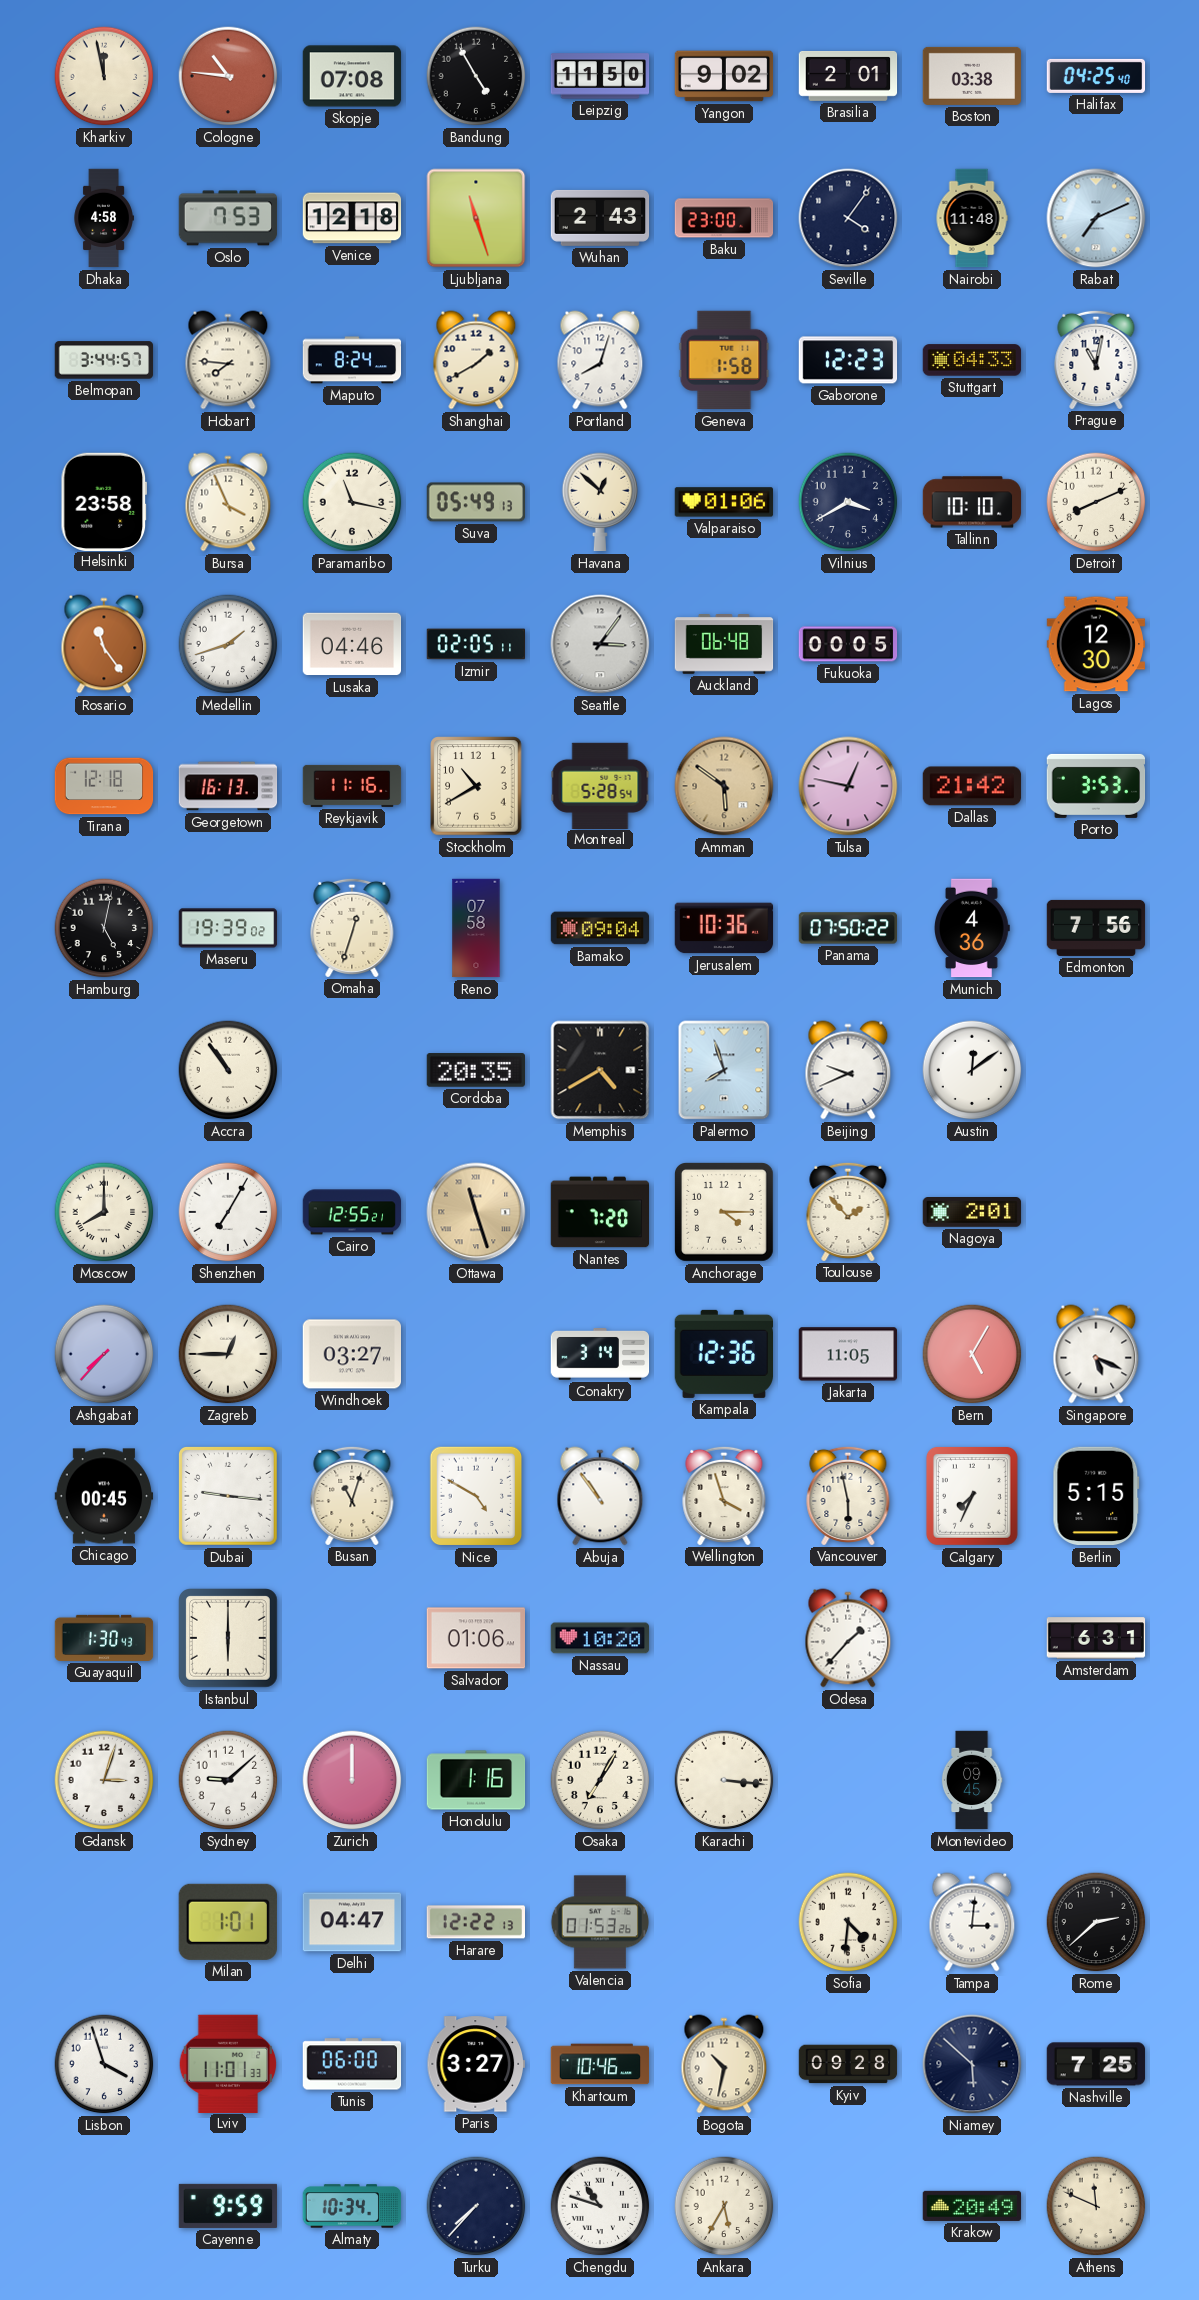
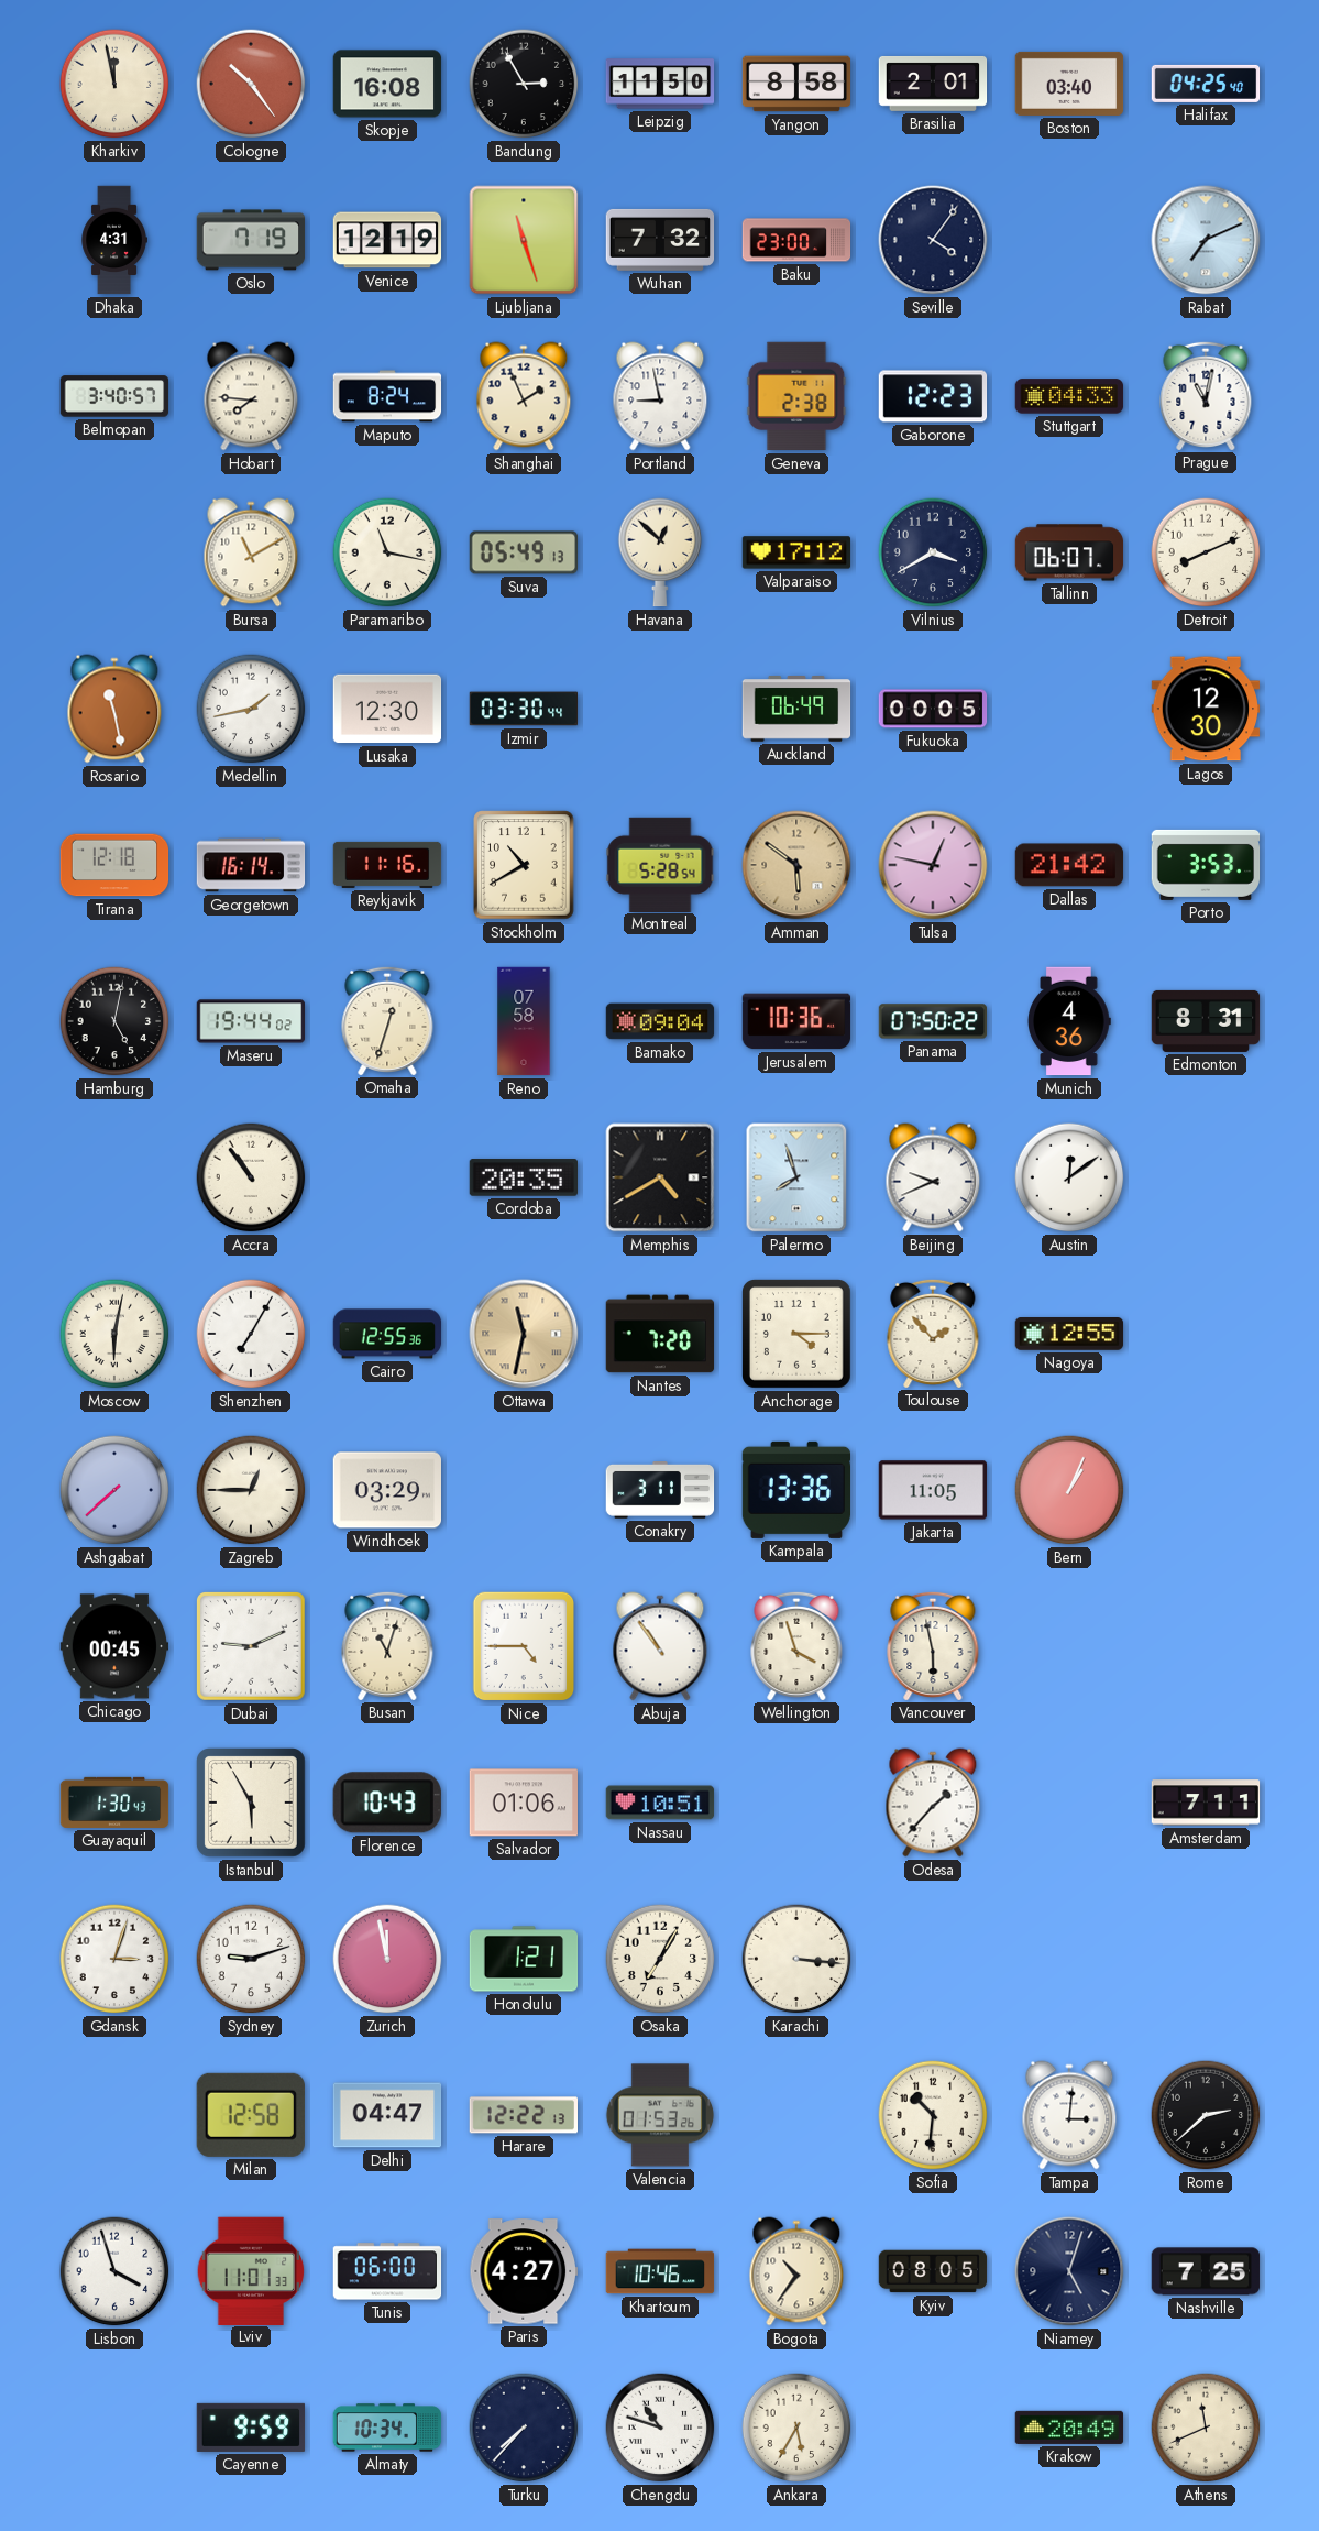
Cologne: 10:46 -> 10:24
Skopje: 07:08 -> 16:08
Bandung: 4:55 -> 2:55
Yangon: 9:02 -> 8:58
Boston: 03:38 -> 03:40
Dhaka: 4:58 -> 4:31
Oslo: 7:53 -> 7:19
Venice: 12:18 -> 12:19
Wuhan: 2:43 -> 7:32
Nairobi: 11:48 -> none
Belmopan: 3:44 -> 3:40
Shanghai: 1:40 -> 1:56
Portland: 8:03 -> 8:58
Geneva: 1:58 -> 2:38
Helsinki: 23:58 -> none
Bursa: 3:56 -> 11:10
Valparaiso: 01:06 -> 17:12
Tallinn: 10:10 -> 06:07
Rosario: 11:24 -> 11:28
Medellin: 1:42 -> 1:43
Lusaka: 04:46 -> 12:30
Izmir: 02:05 -> 03:30
Seattle: 3:06 -> none
Auckland: 06:48 -> 06:49
Georgetown: 16:13 -> 16:14
Maseru: 19:39 -> 19:44
Edmonton: 7:56 -> 8:31
Moscow: 8:00 -> 6:02
Cairo: 12:55:21 -> 12:55:36
Ottawa: 11:27 -> 11:32
Nagoya: 2:01 -> 12:55
Ashgabat: 7:37 -> 7:38
Windhoek: 03:27 -> 03:29
Conakry: 3:14 -> 3:11
Kampala: 12:36 -> 13:36
Bern: 5:05 -> 1:04
Singapore: 5:19 -> none
Dubai: 9:16 -> 9:11
Nice: 4:50 -> 4:45
Calgary: 7:34 -> none
Berlin: 5:15 -> none
Istanbul: 6:00 -> 5:55
Florence: none -> 10:43
Nassau: 10:20 -> 10:51
Amsterdam: 6:31 -> 7:11
Sydney: 9:08 -> 9:12
Zurich: 12:00 -> 11:58
Honolulu: 1:16 -> 1:21
Montevideo: 09:45 -> none
Milan: 1:01 -> 12:58
Sofia: 4:31 -> 10:31
Paris: 3:27 -> 4:27
Bogota: 10:32 -> 10:36
Kyiv: 09:28 -> 08:05
Niamey: 5:52 -> 5:03
Athens: 11:49 -> 11:41
